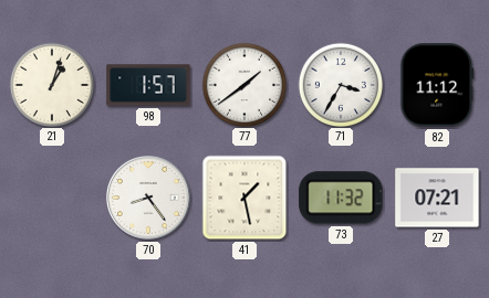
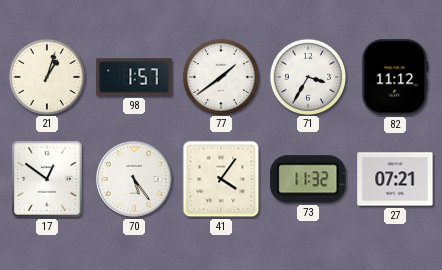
17: none -> 12:51
70: 8:24 -> 5:24
41: 1:28 -> 4:06
